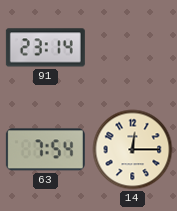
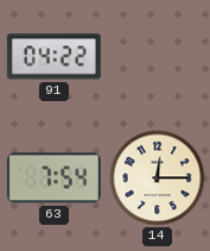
91: 23:14 -> 04:22
